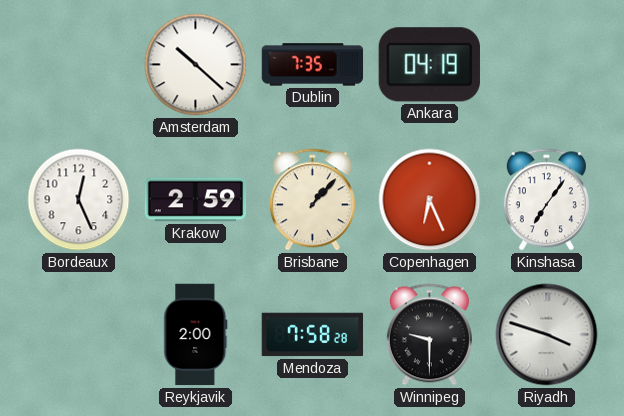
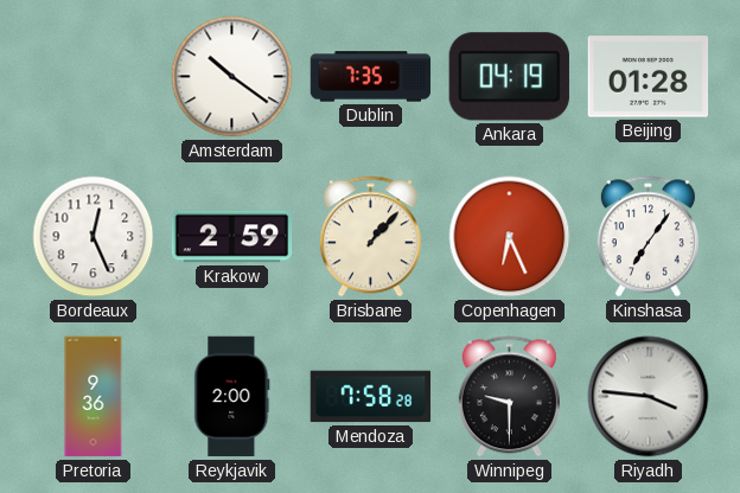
Amsterdam: 10:22 -> 10:21
Beijing: none -> 01:28
Pretoria: none -> 9:36
Riyadh: 3:48 -> 3:46
